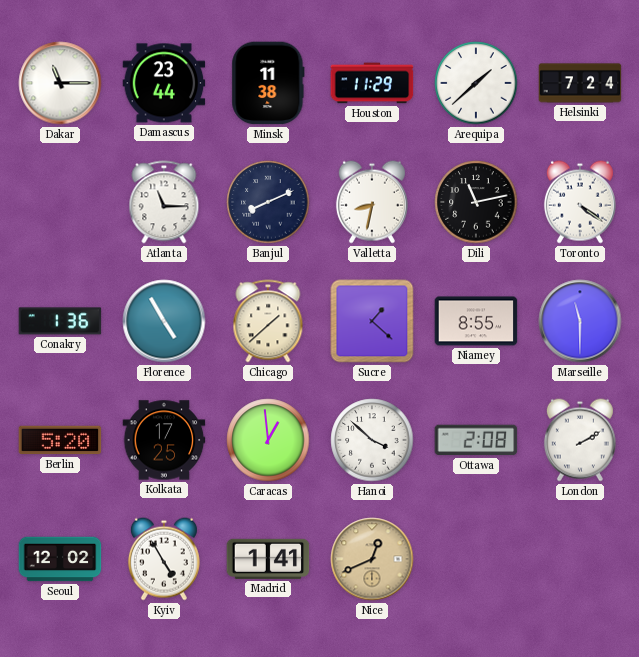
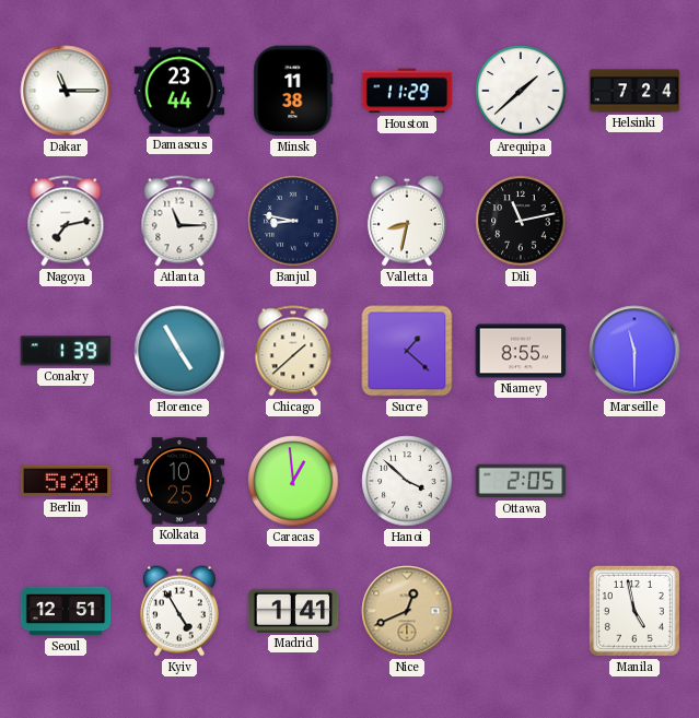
Nagoya: none -> 7:13
Banjul: 8:11 -> 8:47
Toronto: 4:21 -> none
Conakry: 1:36 -> 1:39
Kolkata: 17:25 -> 10:25
Ottawa: 2:08 -> 2:05
London: 2:10 -> none
Seoul: 12:02 -> 12:51
Manila: none -> 4:58
